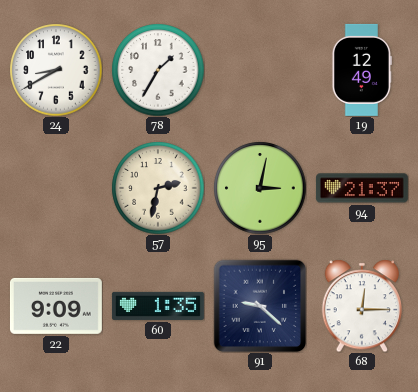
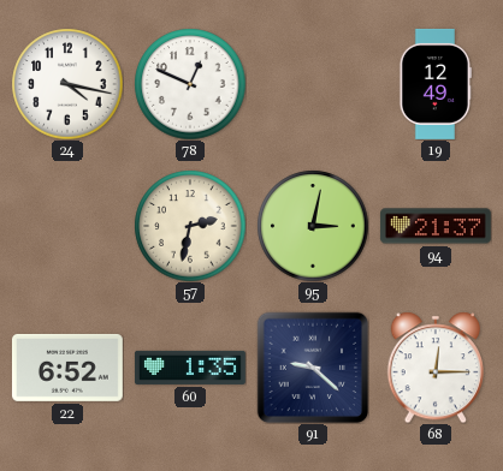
24: 8:40 -> 4:17
78: 1:35 -> 12:49
22: 9:09 -> 6:52
